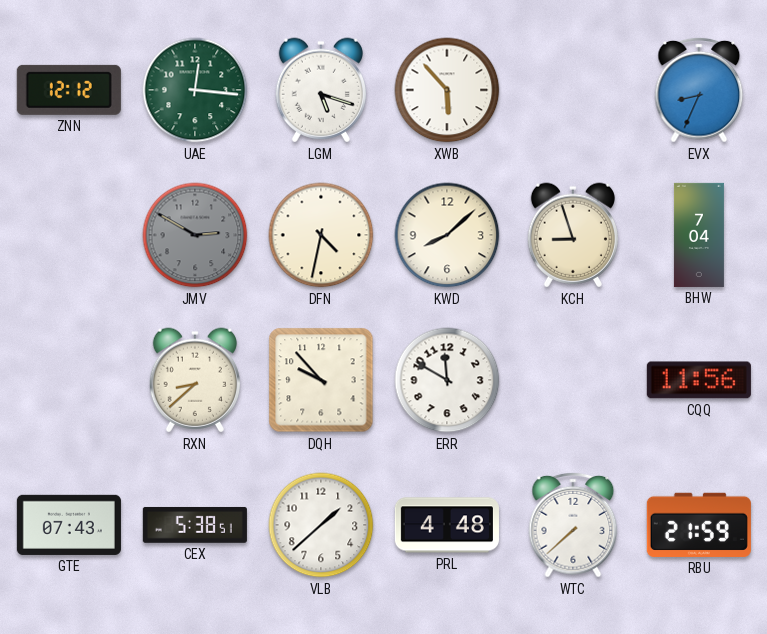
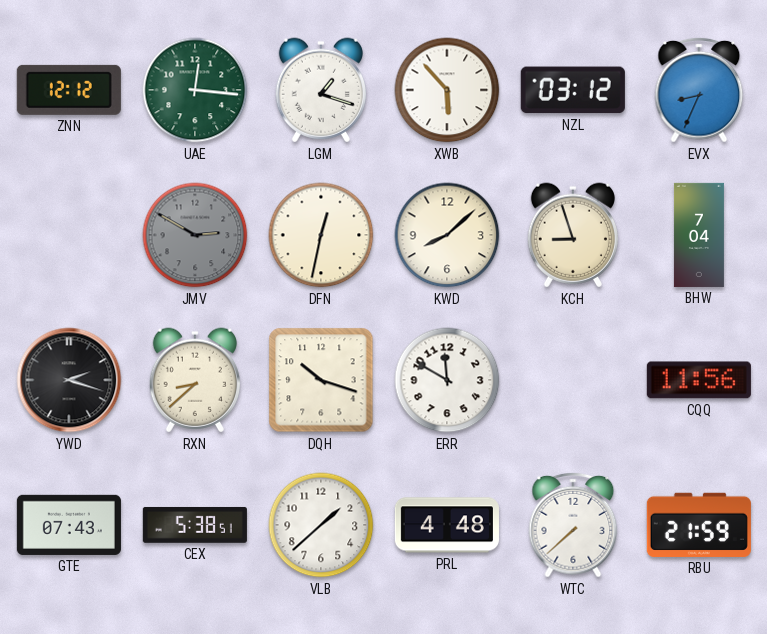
LGM: 5:18 -> 1:18
NZL: none -> 03:12
DFN: 4:32 -> 12:32
YWD: none -> 2:18
DQH: 9:53 -> 10:18
